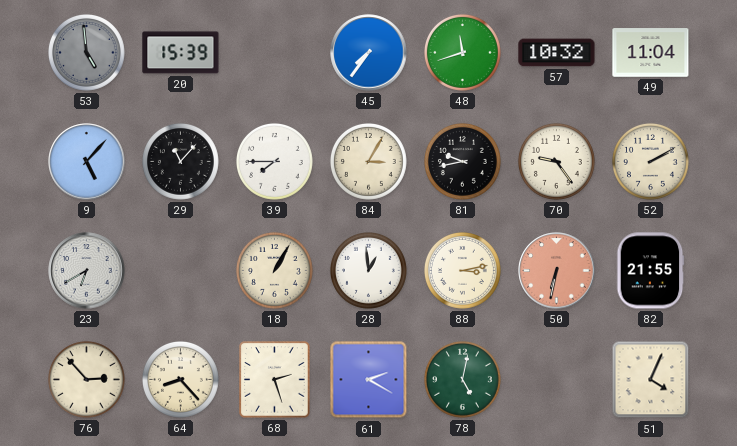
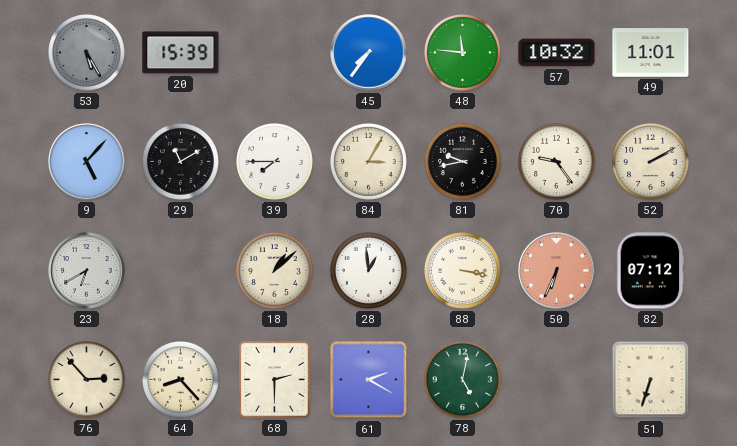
53: 4:59 -> 5:25
48: 11:42 -> 11:46
49: 11:04 -> 11:01
29: 11:07 -> 11:10
18: 1:05 -> 1:08
88: 3:13 -> 3:17
50: 6:32 -> 6:34
82: 21:55 -> 07:12
68: 2:27 -> 2:30
51: 4:04 -> 6:33
